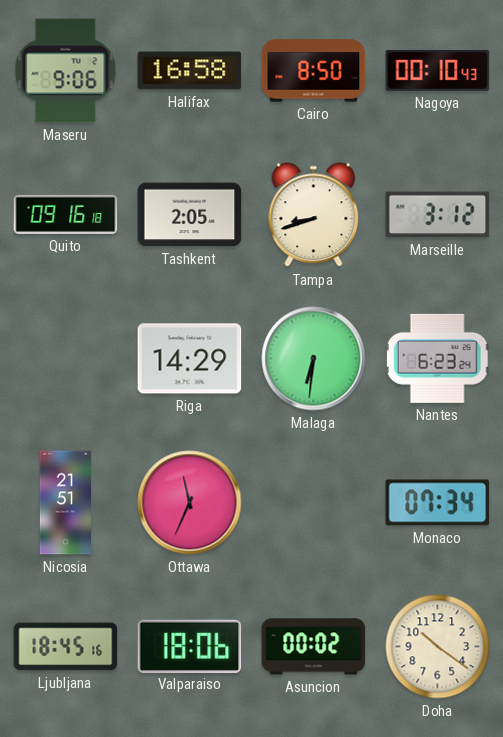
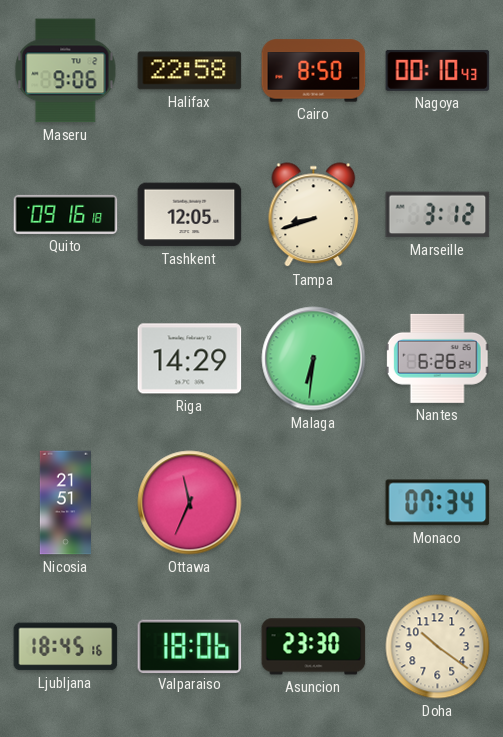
Halifax: 16:58 -> 22:58
Tashkent: 2:05 -> 12:05
Nantes: 6:23 -> 6:26
Asuncion: 00:02 -> 23:30
